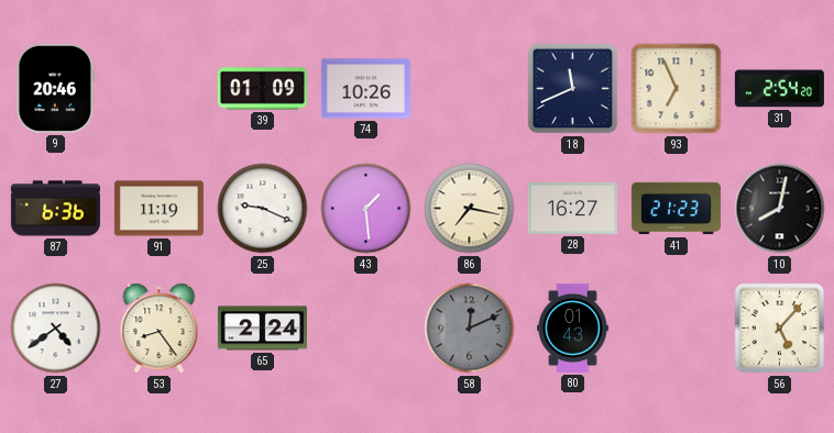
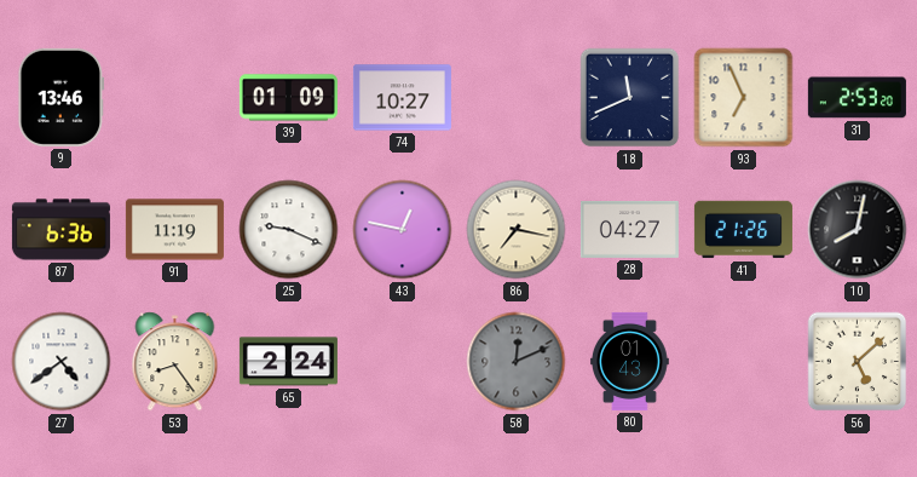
9: 20:46 -> 13:46
74: 10:26 -> 10:27
31: 2:54 -> 2:53
43: 1:29 -> 12:47
28: 16:27 -> 04:27
41: 21:23 -> 21:26
56: 5:07 -> 5:08
